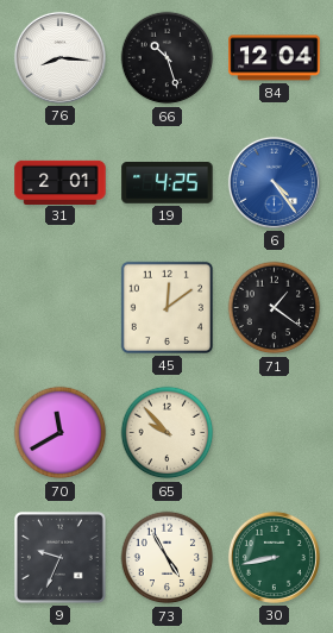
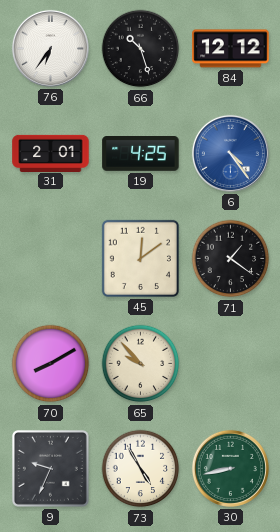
76: 8:16 -> 6:36
84: 12:04 -> 12:12
70: 11:40 -> 8:10
